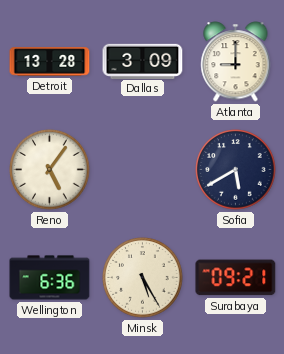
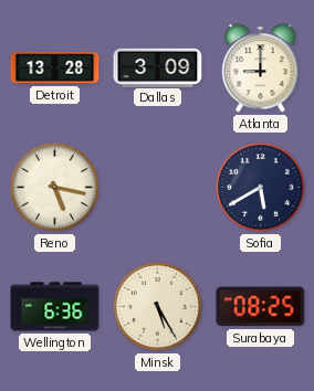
Reno: 5:06 -> 5:17
Surabaya: 09:21 -> 08:25
